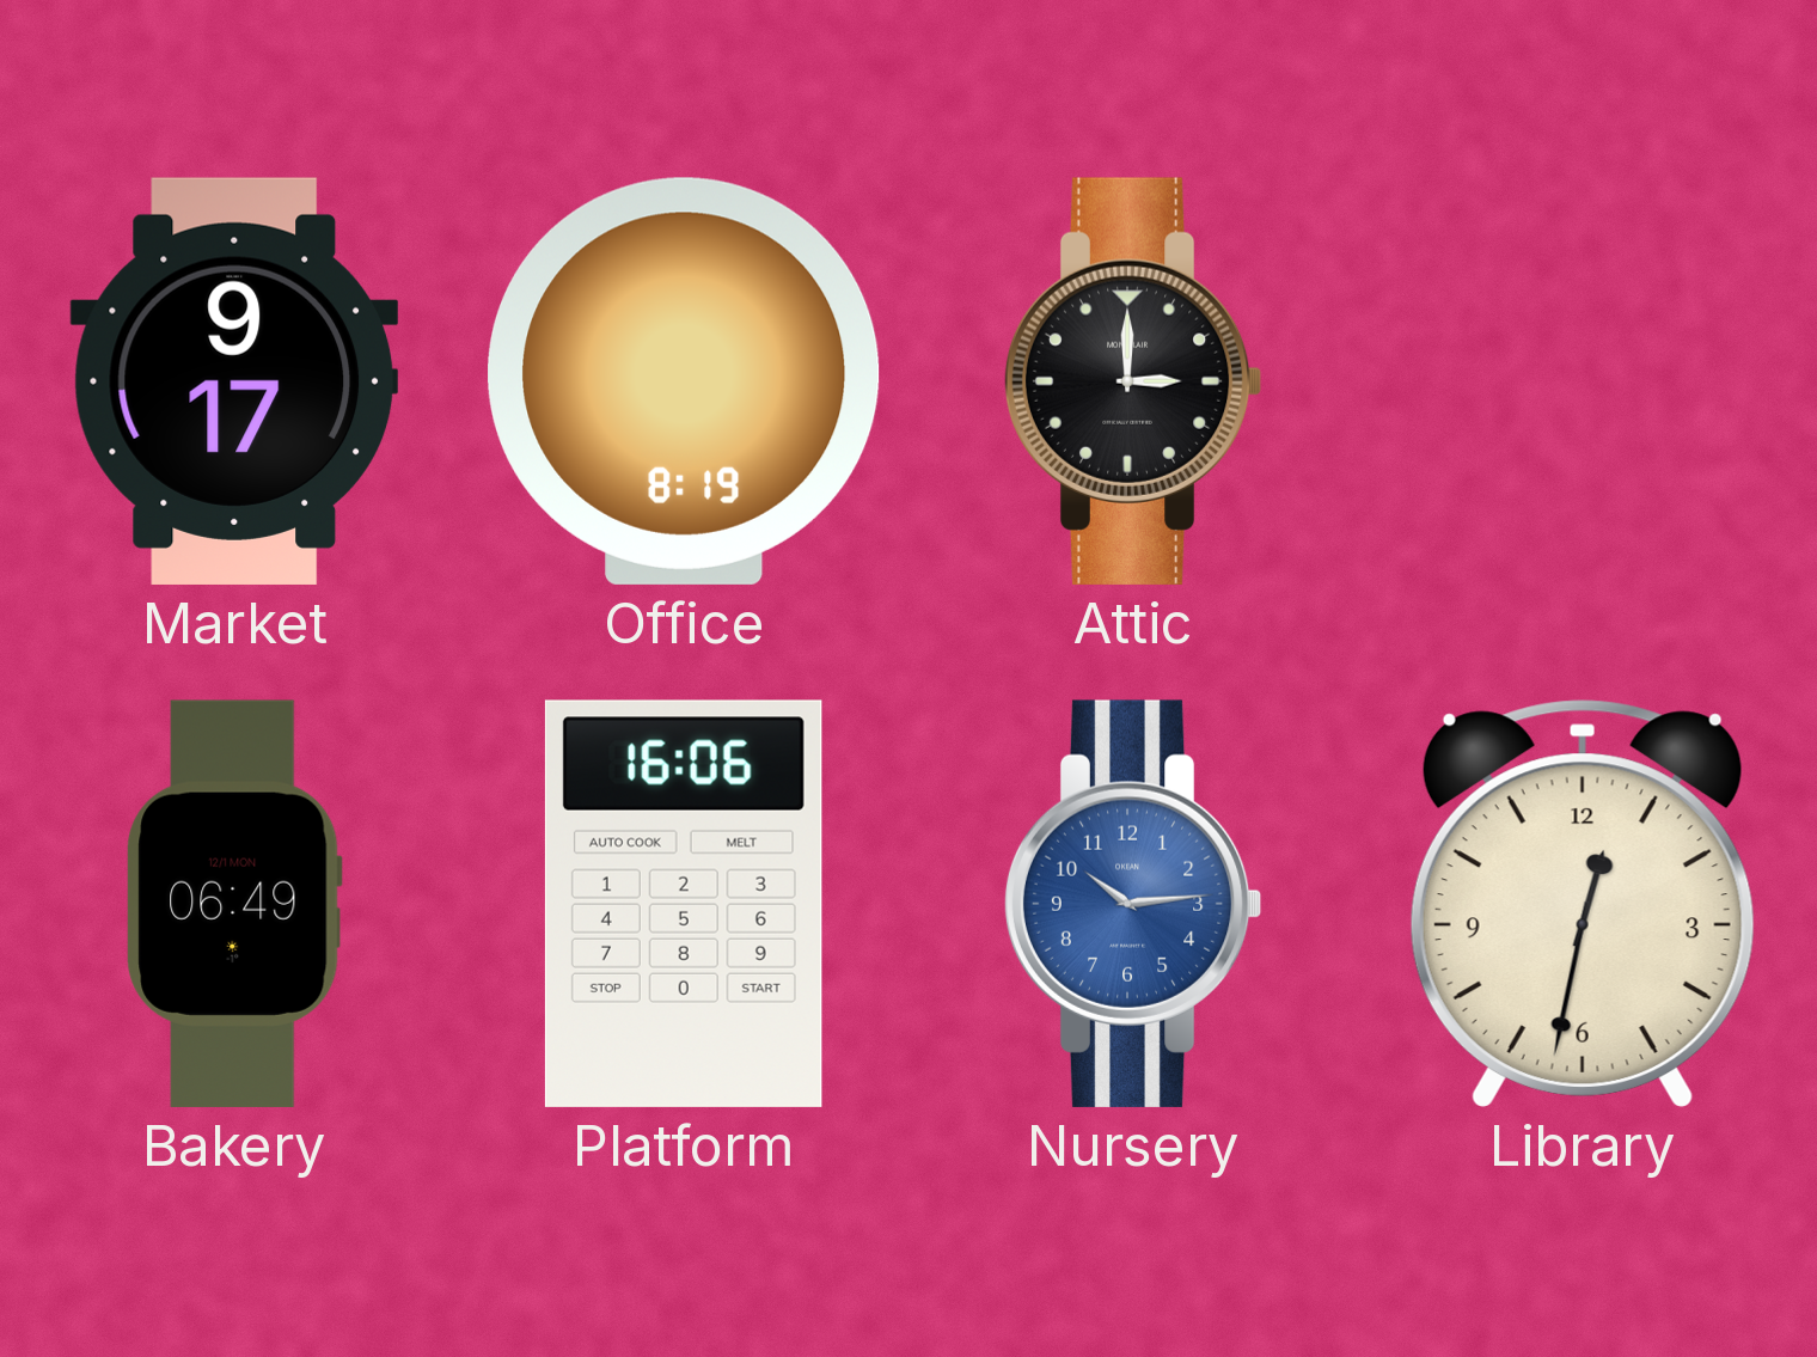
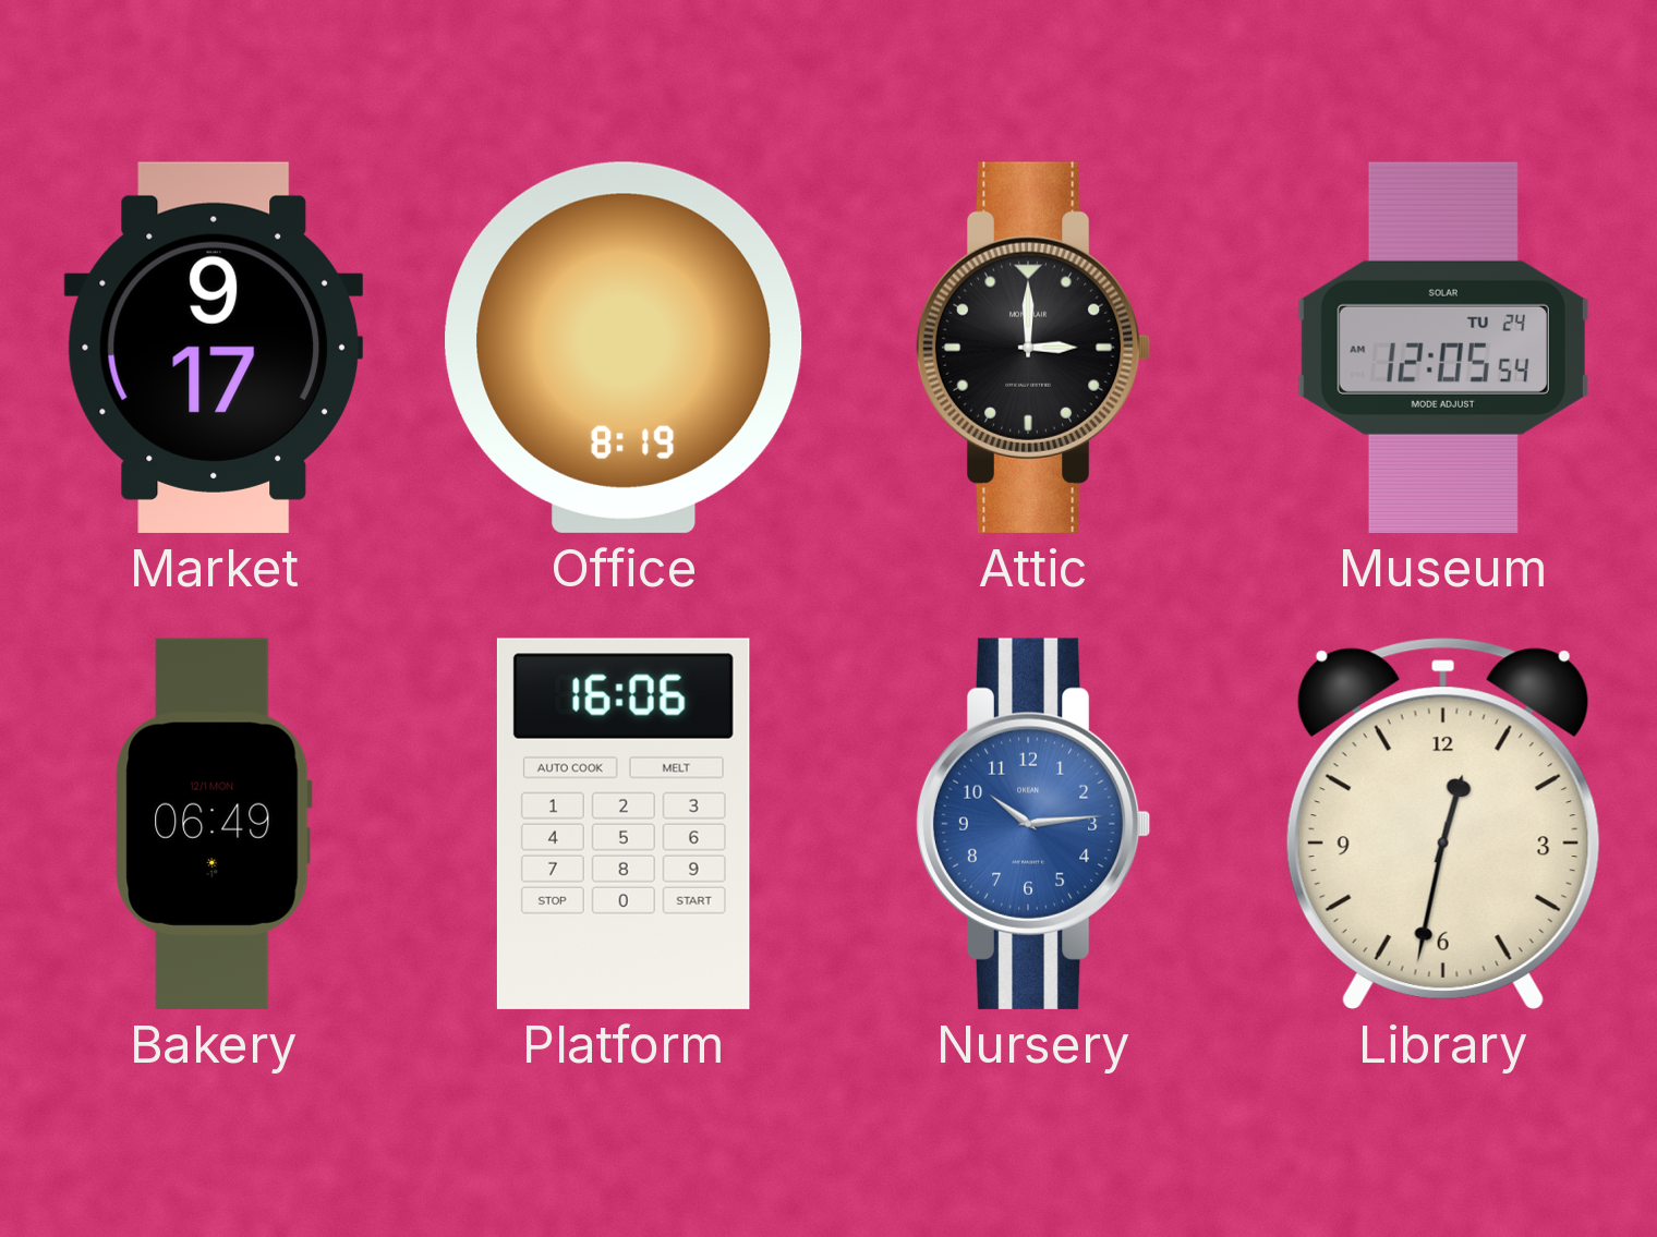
Museum: none -> 12:05
